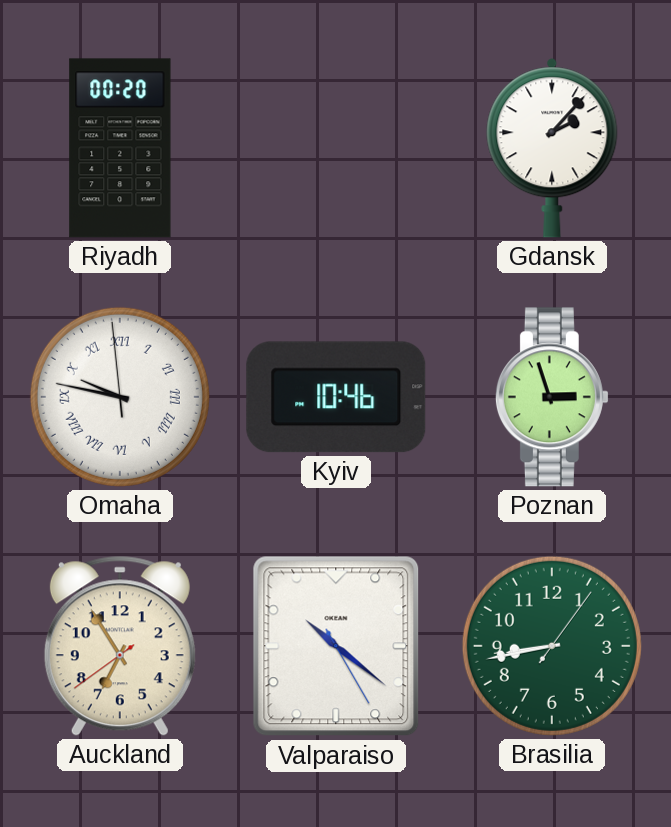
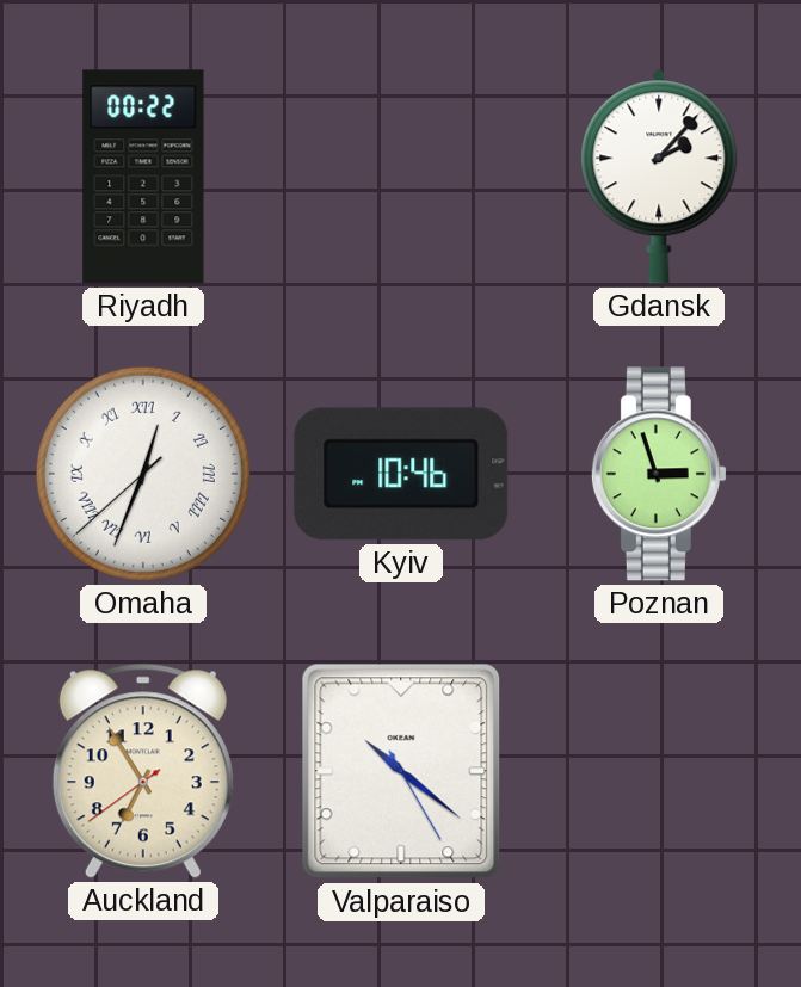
Riyadh: 00:20 -> 00:22
Omaha: 9:46 -> 12:33
Brasilia: 8:43 -> none
